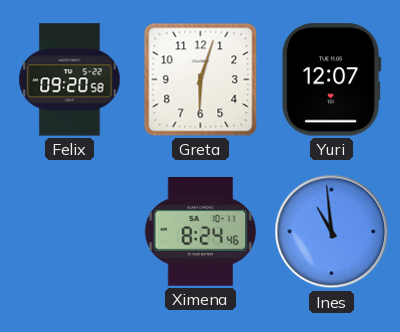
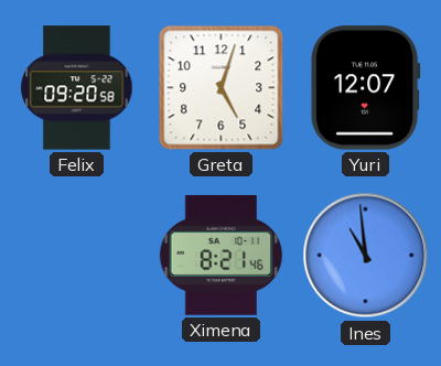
Greta: 6:03 -> 5:03
Ximena: 8:24 -> 8:21
